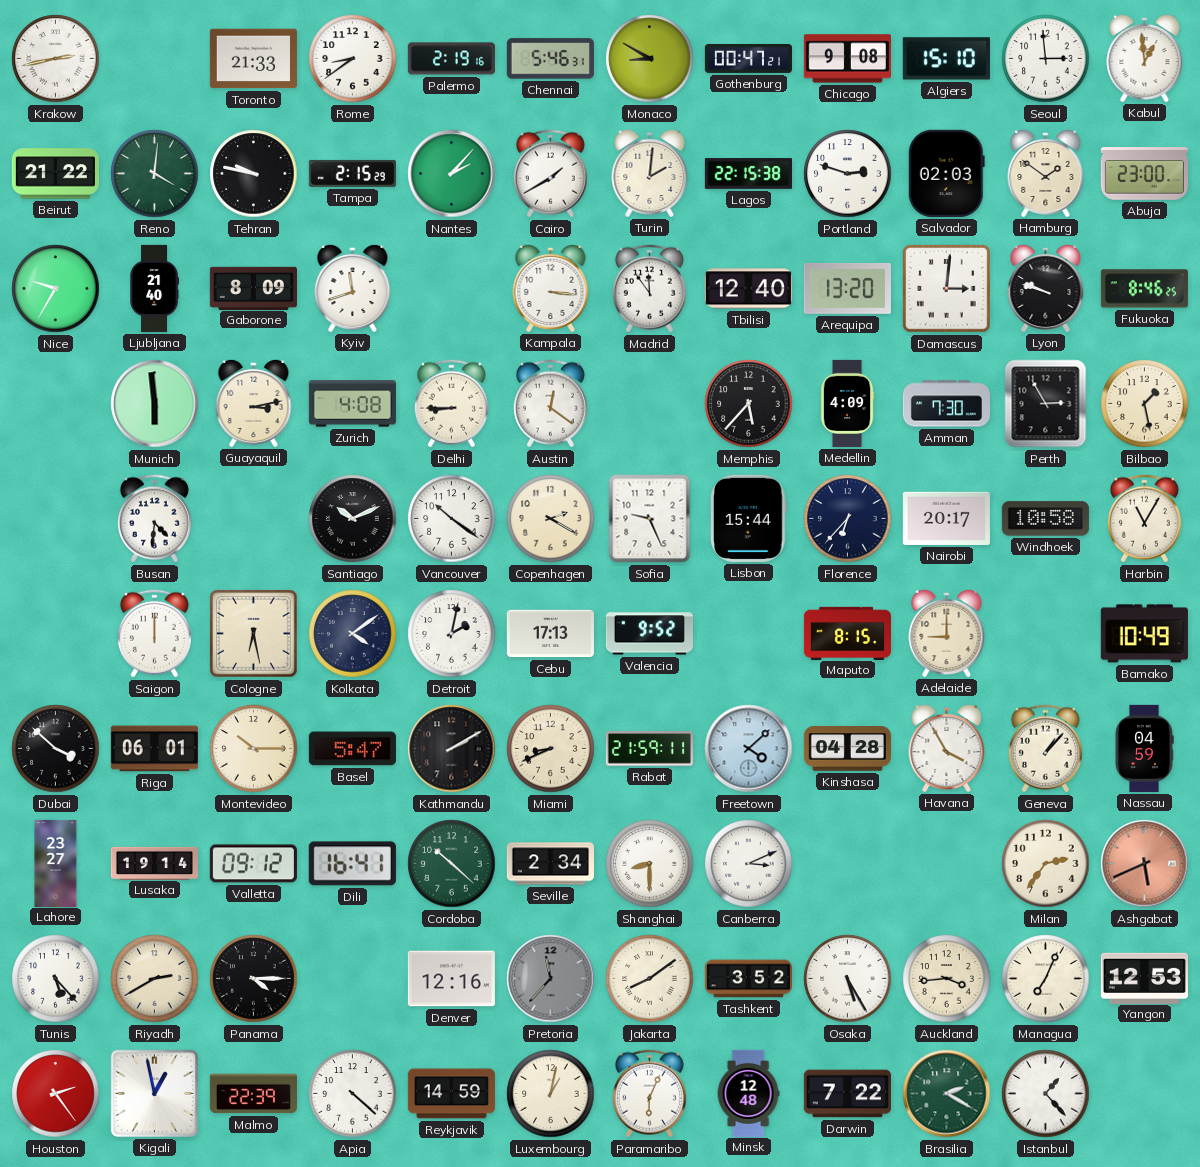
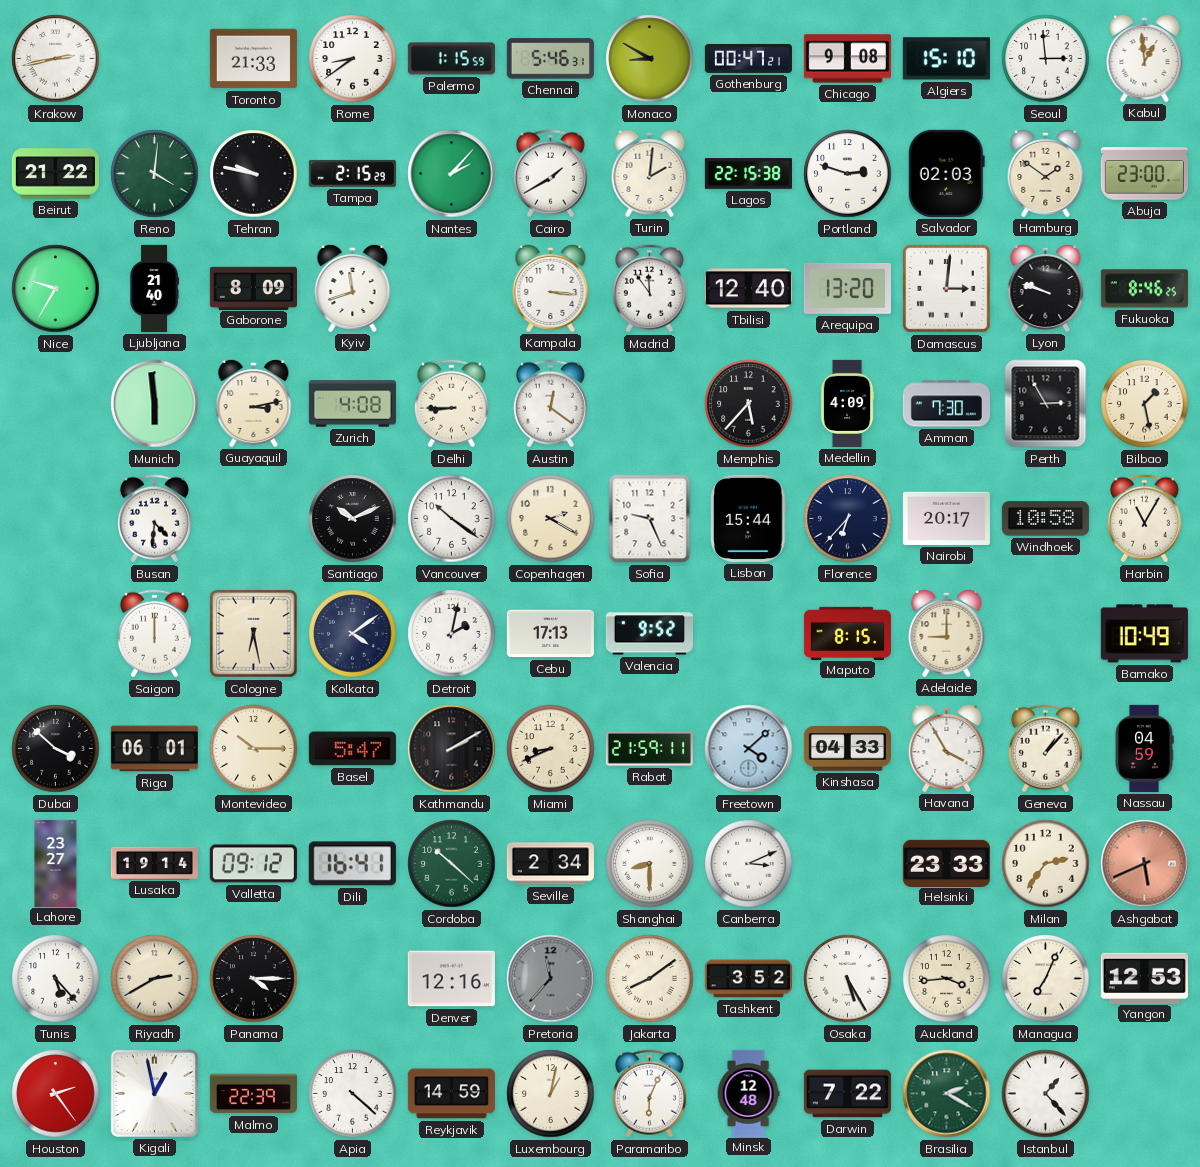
Palermo: 2:19 -> 1:15
Kinshasa: 04:28 -> 04:33
Helsinki: none -> 23:33
